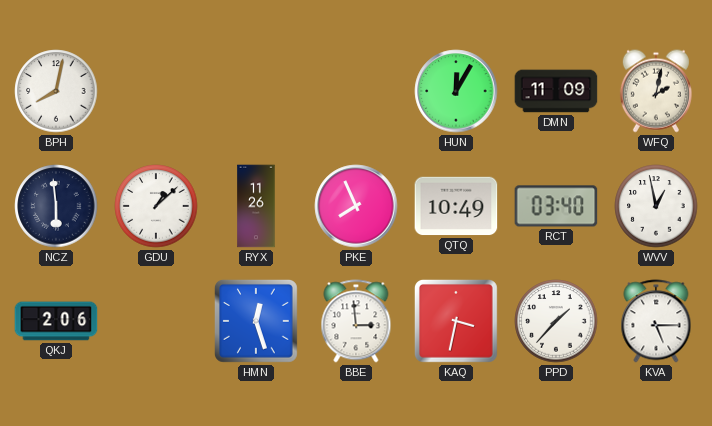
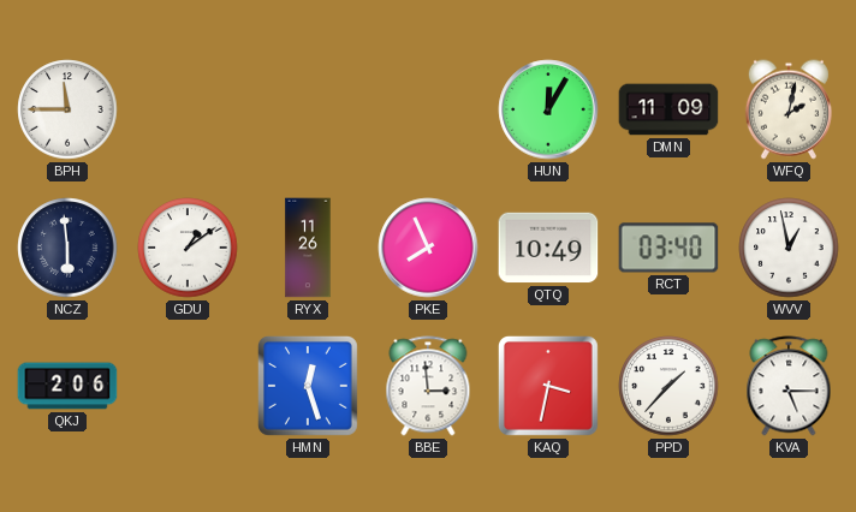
BPH: 8:02 -> 11:45
GDU: 1:08 -> 1:09
